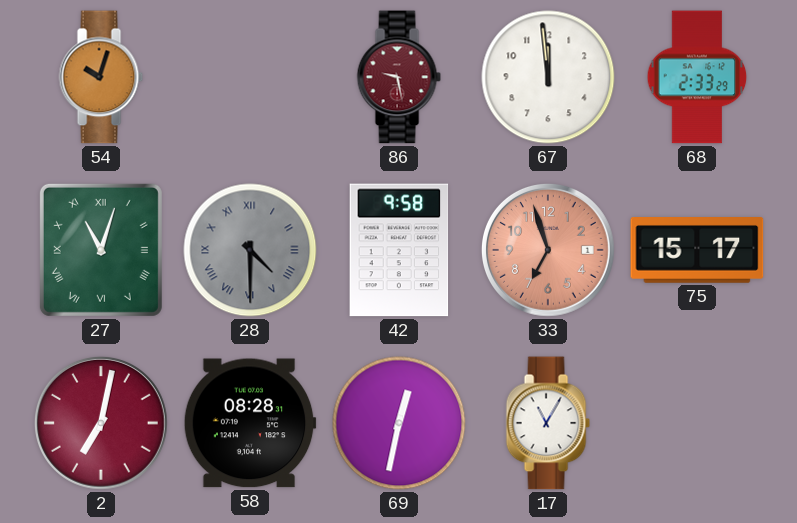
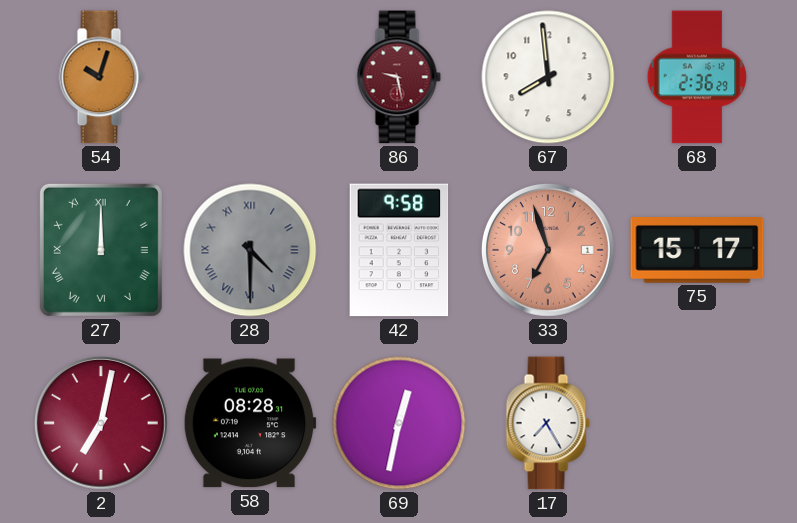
67: 11:59 -> 7:59
68: 2:33 -> 2:36
27: 11:03 -> 12:00
17: 11:05 -> 7:25
